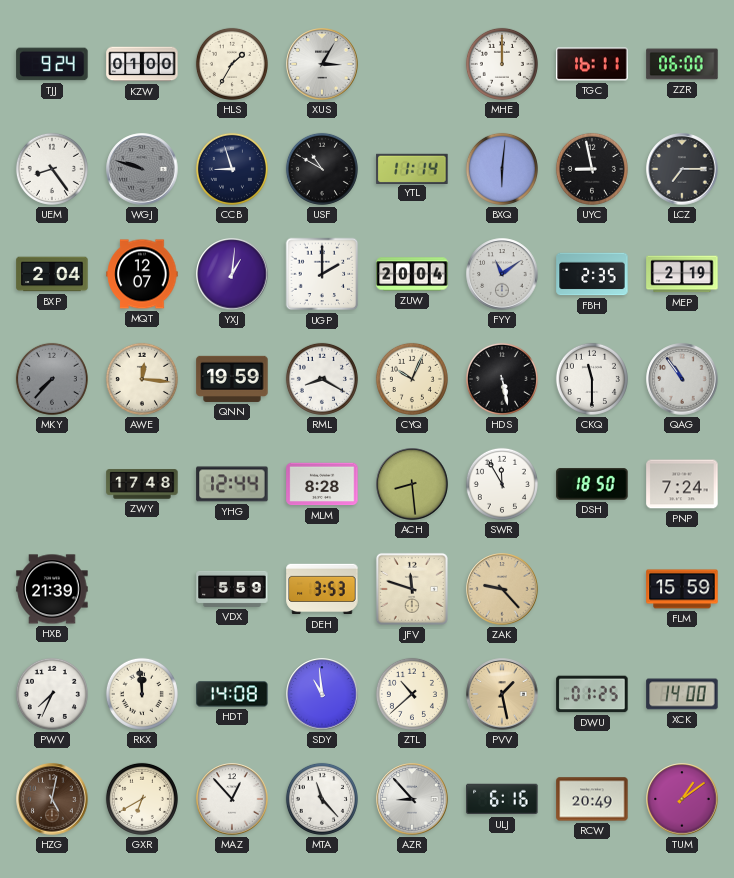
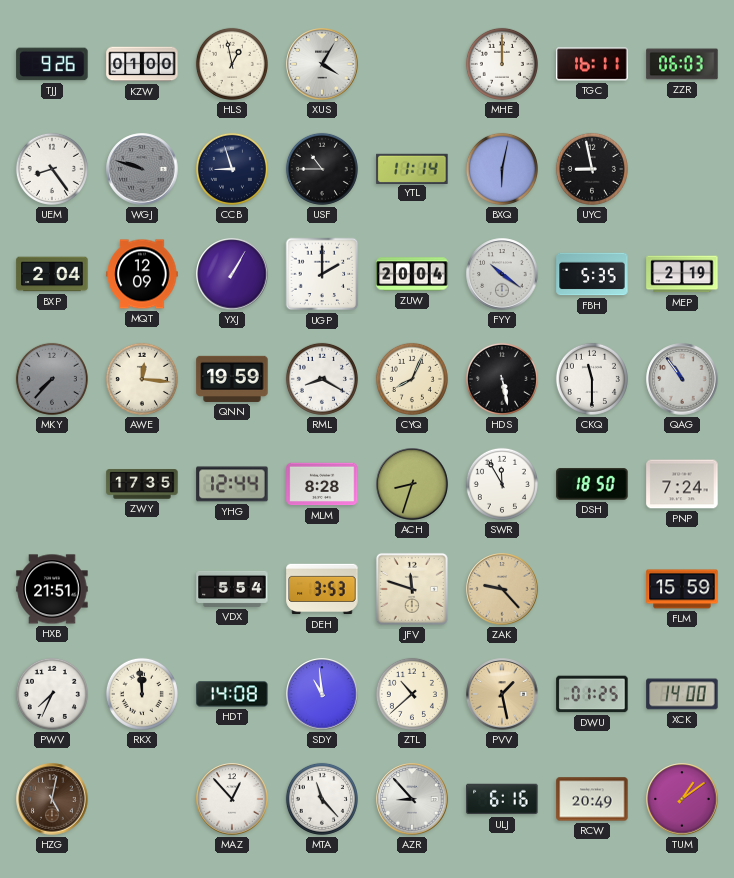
TJJ: 9:24 -> 9:26
HLS: 1:35 -> 12:58
XUS: 3:05 -> 4:05
ZZR: 06:00 -> 06:03
USF: 10:50 -> 10:45
BXQ: 6:01 -> 6:02
LCZ: 7:15 -> none
MQT: 12:07 -> 12:09
YXJ: 1:01 -> 1:05
FYY: 11:09 -> 10:21
FBH: 2:35 -> 5:35
CYQ: 10:04 -> 8:04
ZWY: 17:48 -> 17:35
ACH: 8:29 -> 8:33
HXB: 21:39 -> 21:51
VDX: 5:59 -> 5:54
GXR: 6:40 -> none
